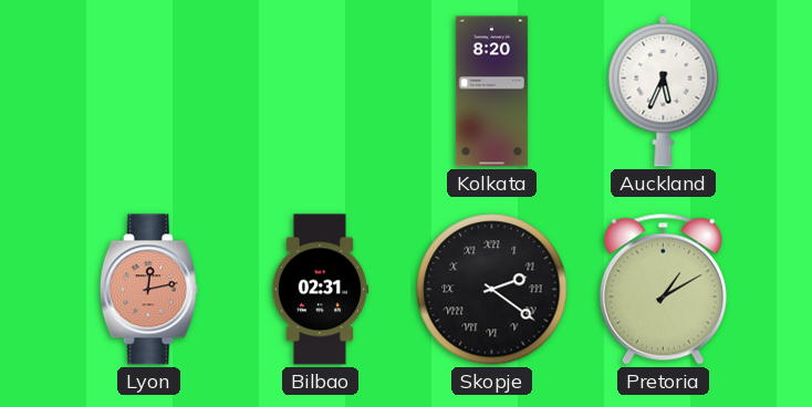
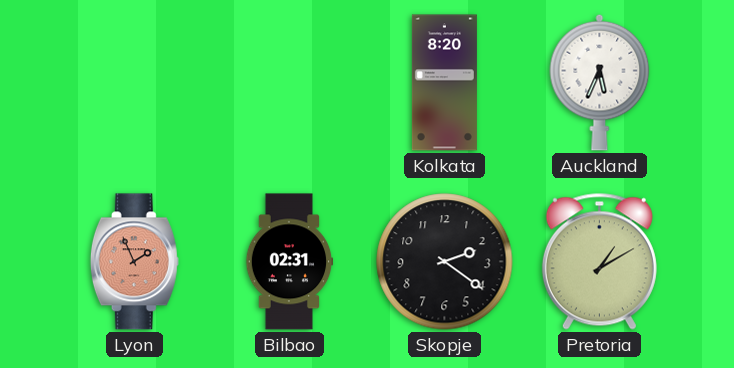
Lyon: 12:13 -> 1:56
Skopje numerals: Roman -> Arabic
